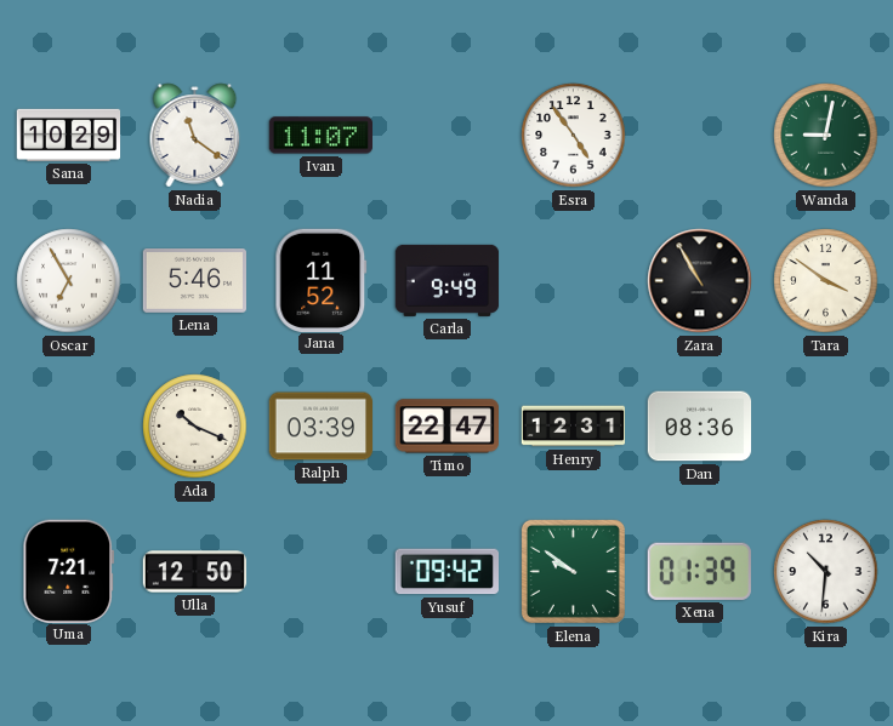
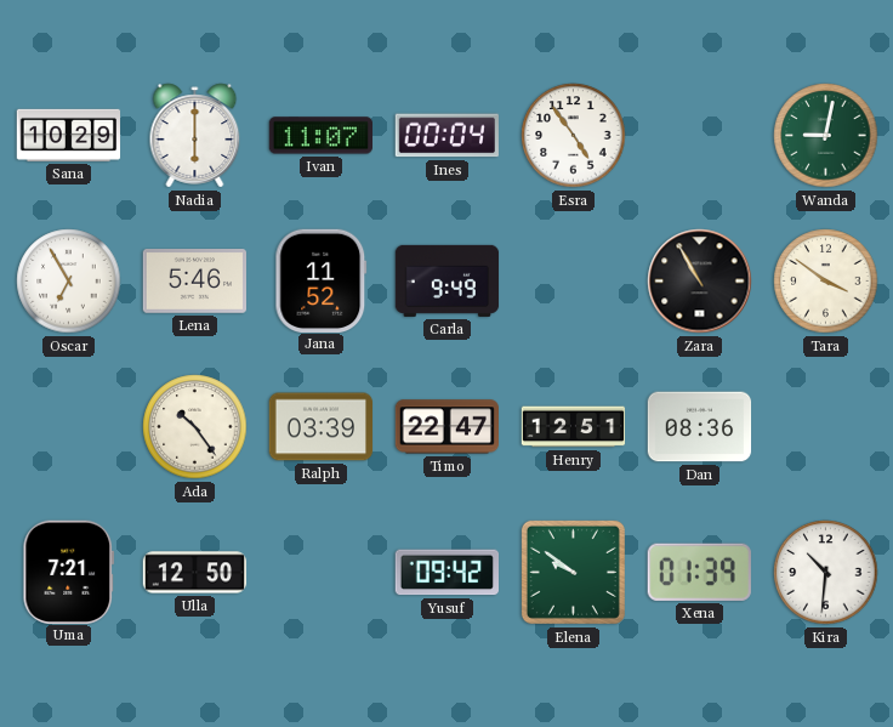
Nadia: 11:21 -> 6:00
Ines: none -> 00:04
Ada: 10:19 -> 10:24
Henry: 12:31 -> 12:51
